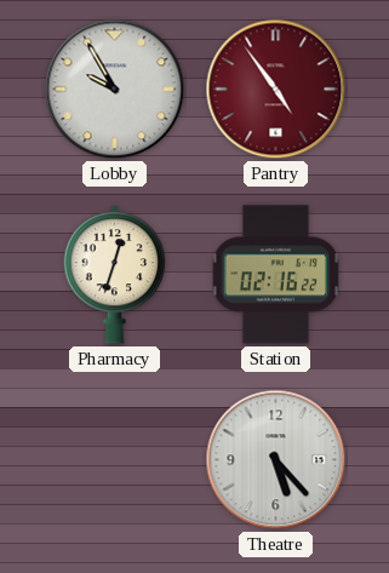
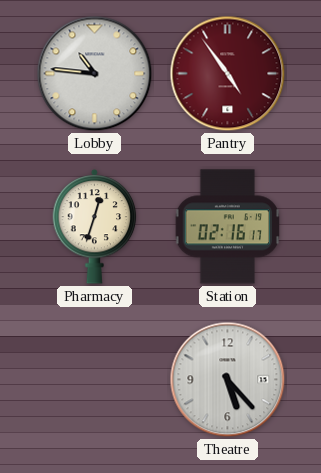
Lobby: 9:55 -> 10:46
Station: 02:16:22 -> 02:16:17
